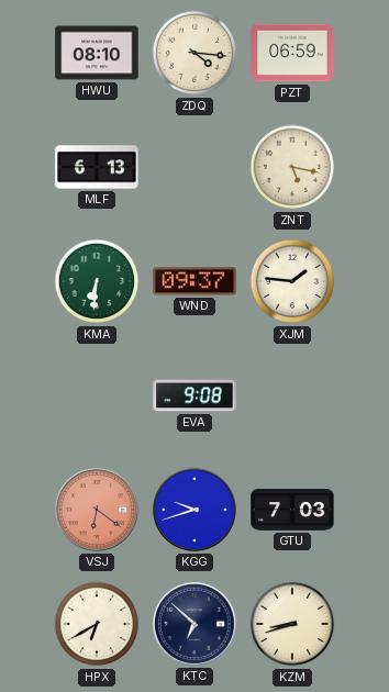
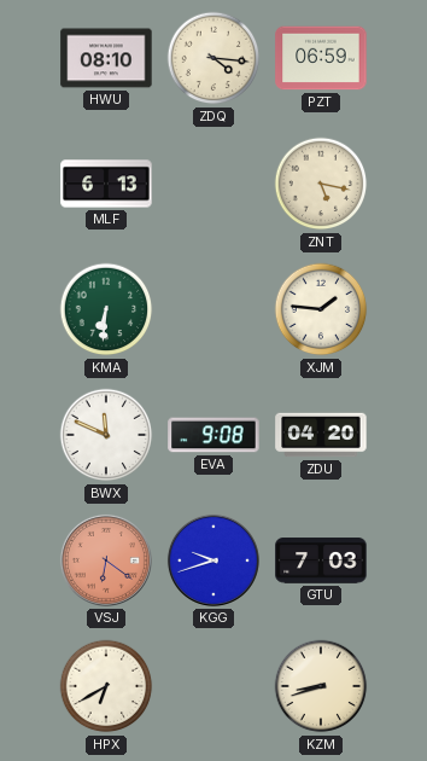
WND: 09:37 -> none
BWX: none -> 11:49
ZDU: none -> 04:20
KTC: 6:52 -> none
